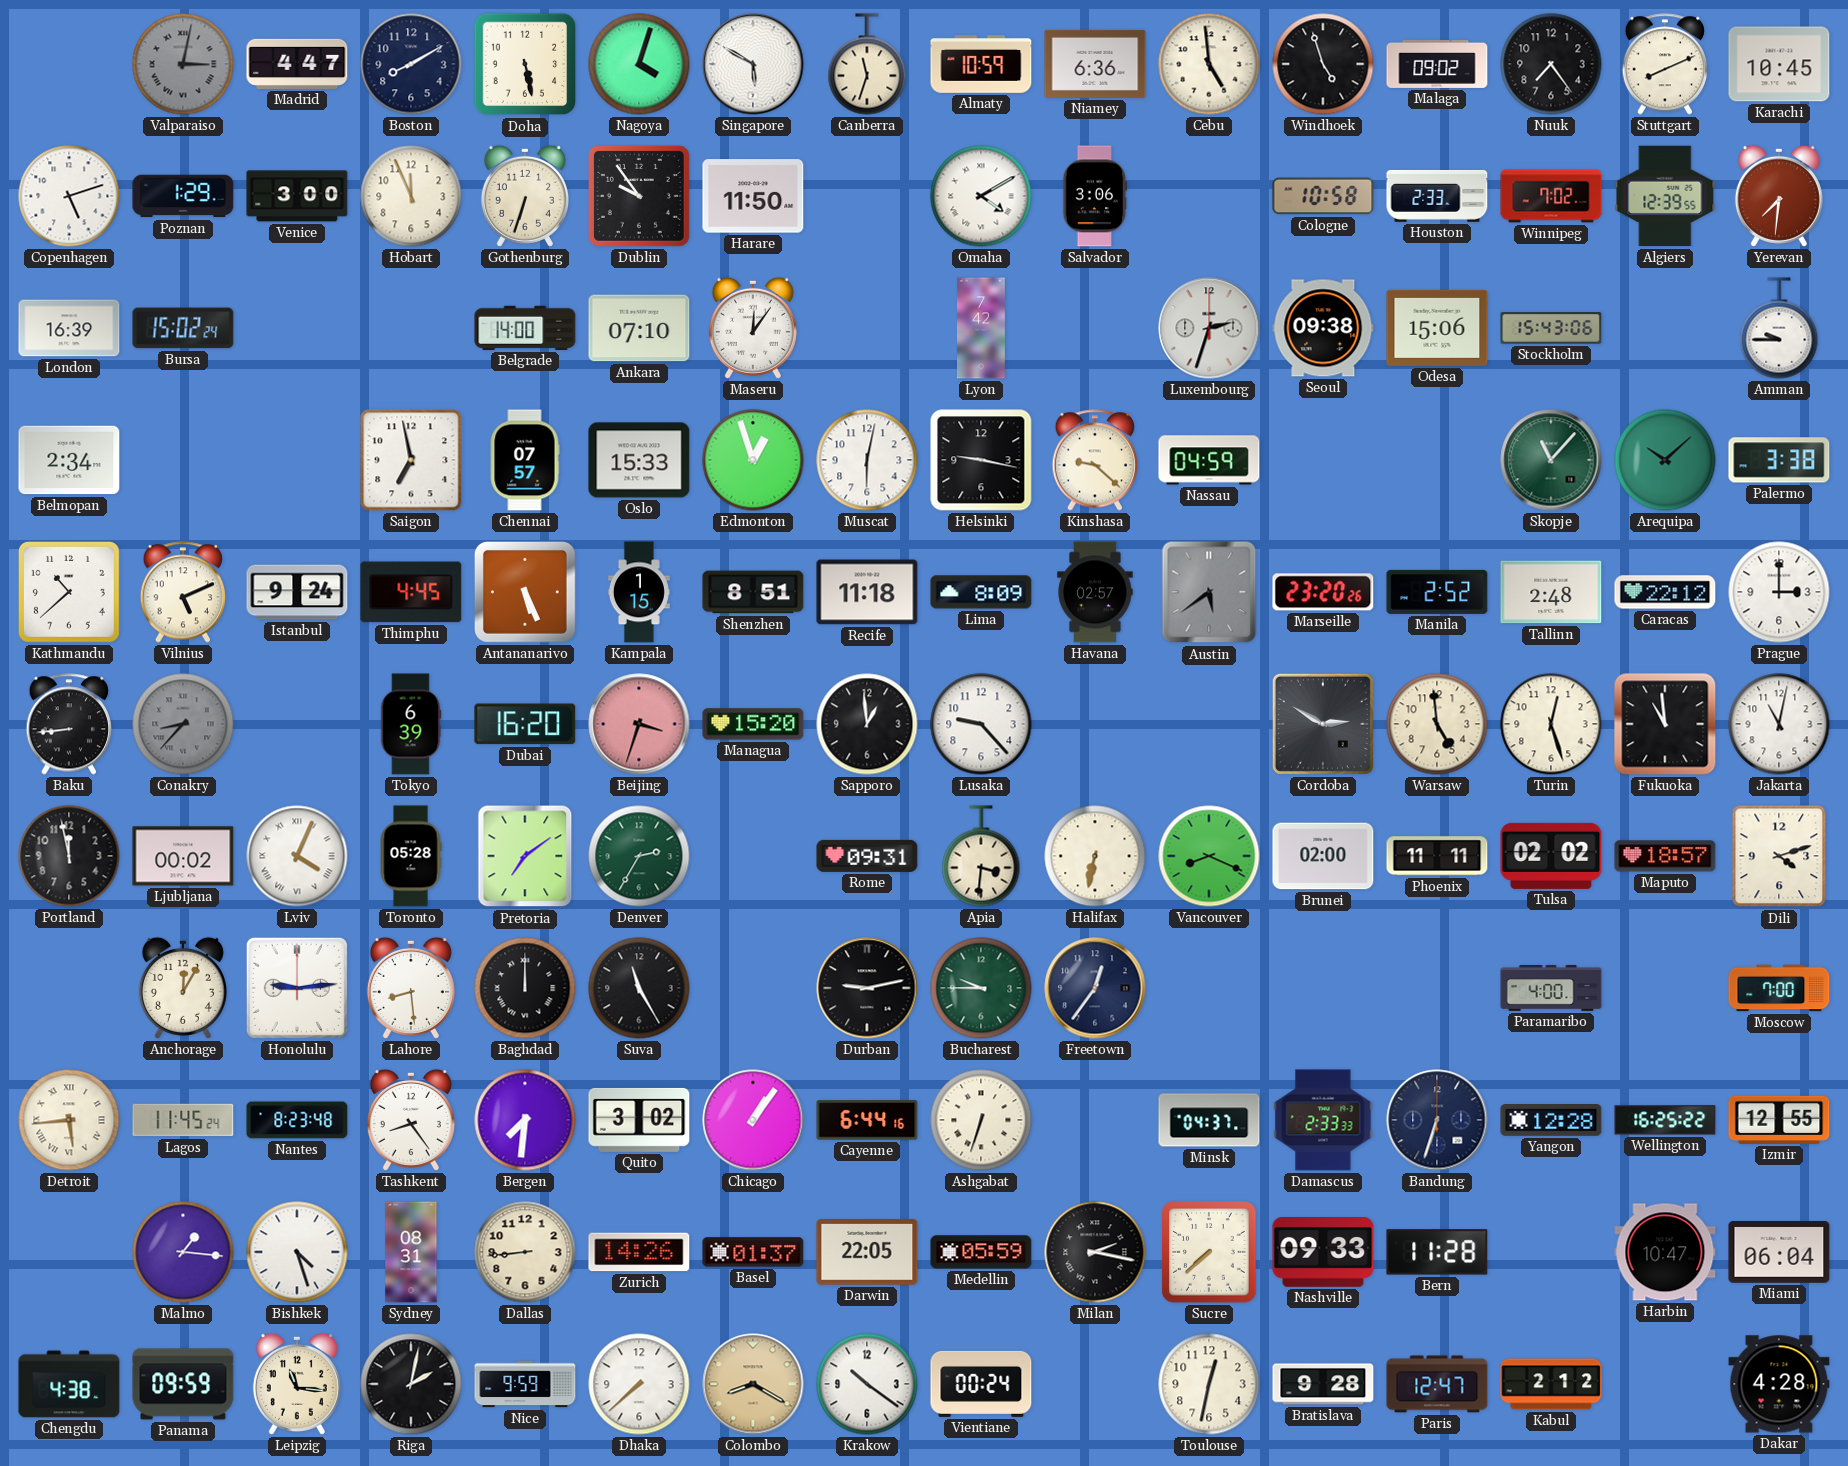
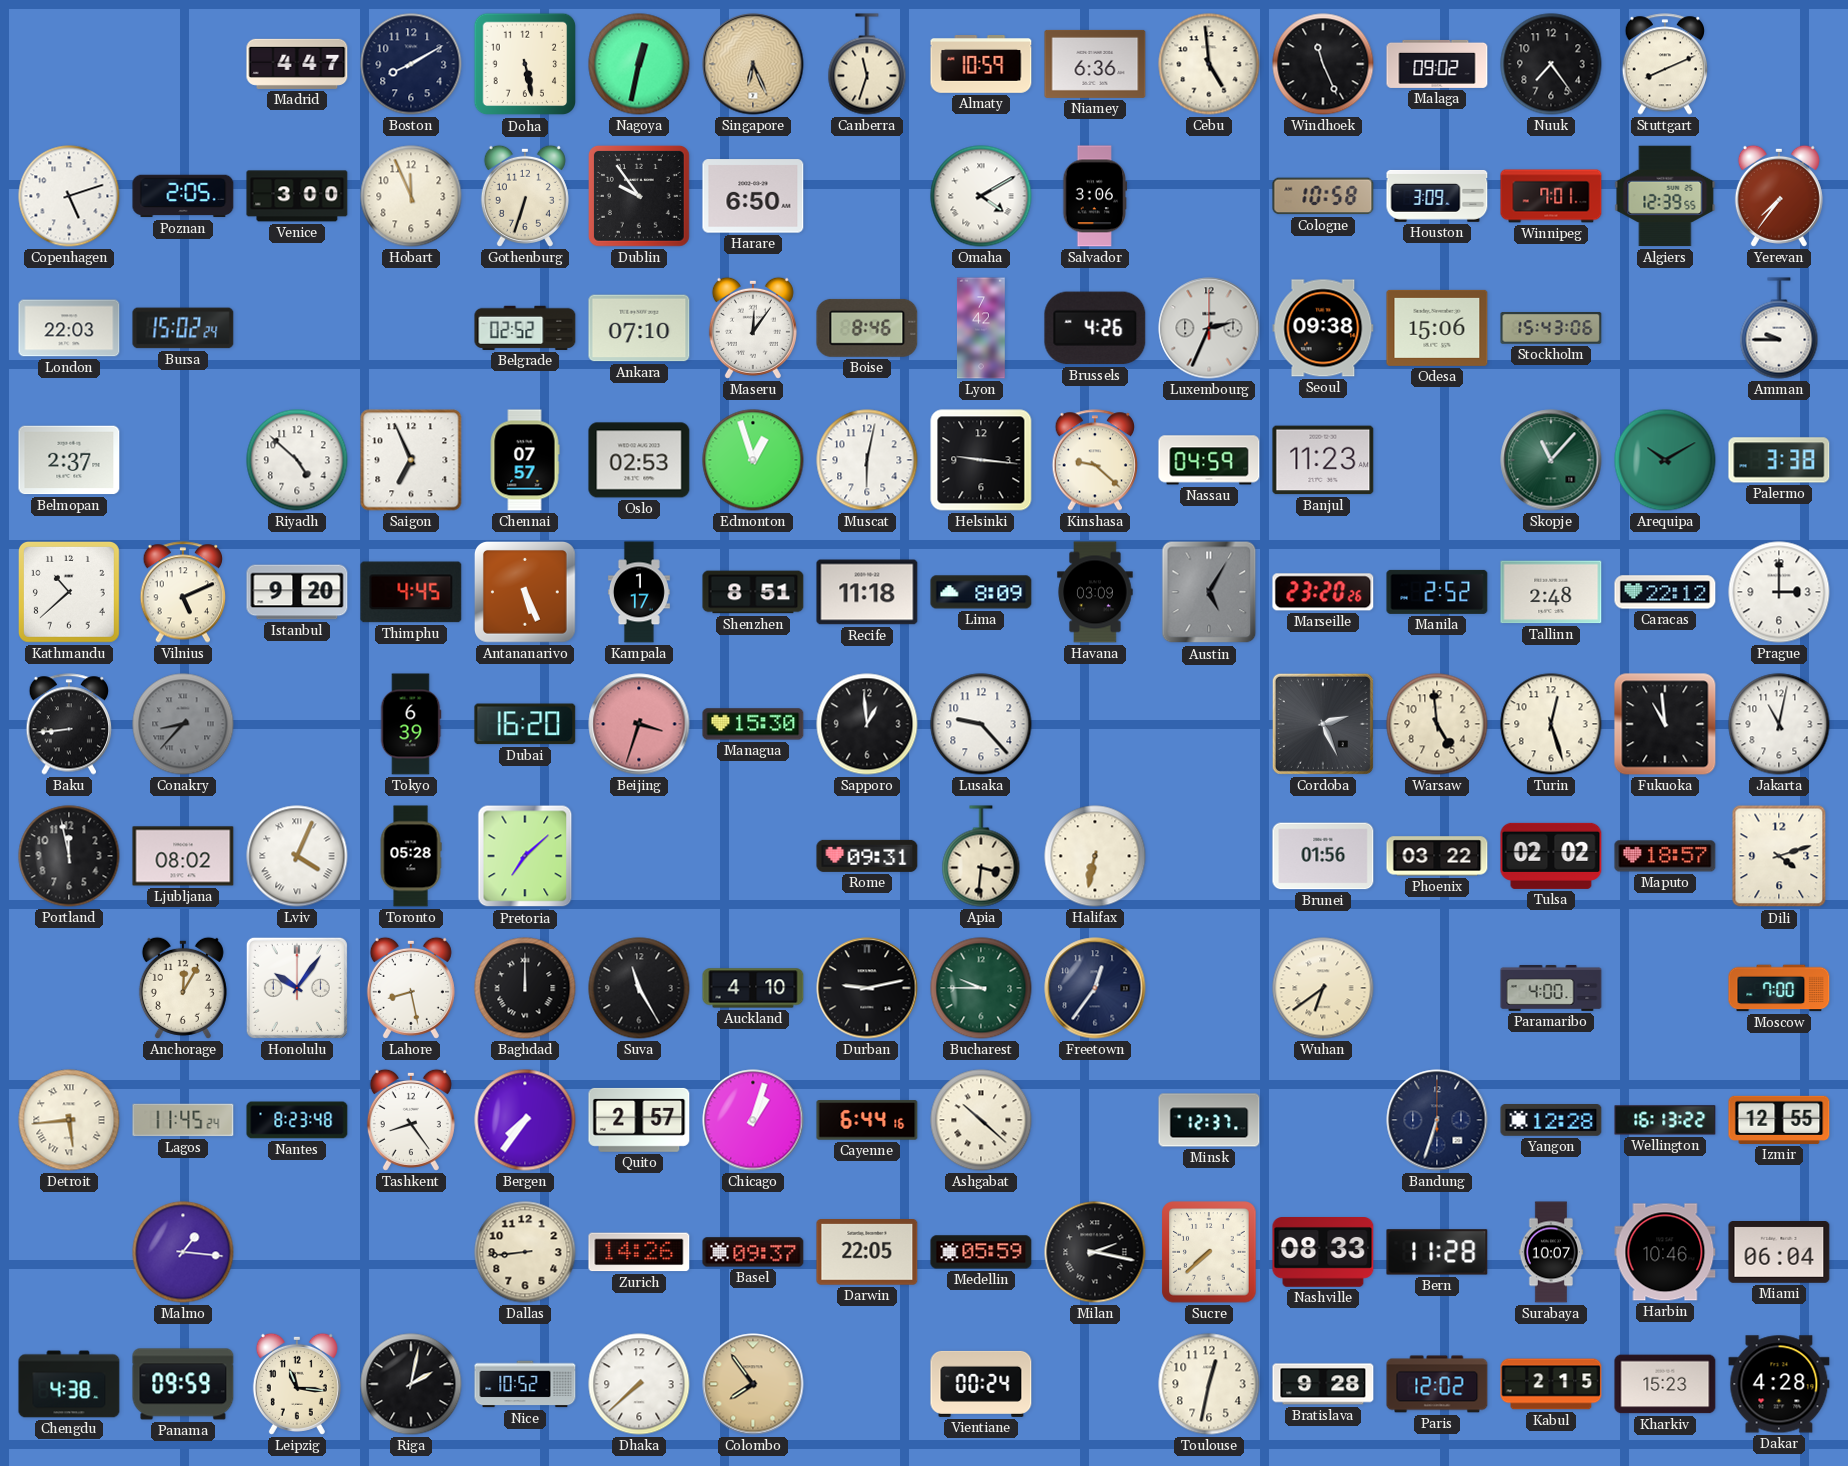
Valparaiso: 3:02 -> none
Nagoya: 4:03 -> 12:32
Singapore: 5:50 -> 6:26
Singapore dial: white -> champagne
Windhoek: 4:57 -> 11:26
Karachi: 10:45 -> none
Poznan: 1:29 -> 2:05
Harare: 11:50 -> 6:50
Houston: 2:33 -> 3:09
Winnipeg: 7:02 -> 7:01
Yerevan: 7:31 -> 7:36
London: 16:39 -> 22:03
Belgrade: 14:00 -> 02:52
Boise: none -> 8:46
Brussels: none -> 4:26
Luxembourg: 2:33 -> 2:34
Belmopan: 2:34 -> 2:37
Riyadh: none -> 4:52
Saigon: 6:58 -> 6:56
Oslo: 15:33 -> 02:53
Helsinki: 9:17 -> 9:16
Banjul: none -> 11:23
Arequipa: 10:08 -> 10:10
Istanbul: 9:24 -> 9:20
Kampala: 1:15 -> 1:17
Havana: 02:57 -> 03:09
Austin: 5:39 -> 5:05
Managua: 15:20 -> 15:30
Cordoba: 2:50 -> 2:26
Ljubljana: 00:02 -> 08:02
Pretoria: 7:09 -> 7:08
Denver: 2:35 -> none
Vancouver: 8:19 -> none
Brunei: 02:00 -> 01:56
Phoenix: 11:11 -> 03:22
Honolulu: 9:14 -> 10:06
Lahore: 8:29 -> 8:28
Auckland: none -> 4:10
Wuhan: none -> 6:39
Bergen: 7:31 -> 7:36
Quito: 3:02 -> 2:57
Chicago: 1:06 -> 1:03
Ashgabat: 6:33 -> 10:22
Minsk: 04:37 -> 12:37
Damascus: 2:33 -> none
Wellington: 16:25 -> 16:13
Bishkek: 4:27 -> none
Sydney: 08:31 -> none
Basel: 01:37 -> 09:37
Nashville: 09:33 -> 08:33
Surabaya: none -> 10:07
Harbin: 10:47 -> 10:46
Nice: 9:59 -> 10:52
Colombo: 8:20 -> 7:54
Krakow: 10:21 -> none
Paris: 12:47 -> 12:02
Kabul: 2:12 -> 2:15
Kharkiv: none -> 15:23
